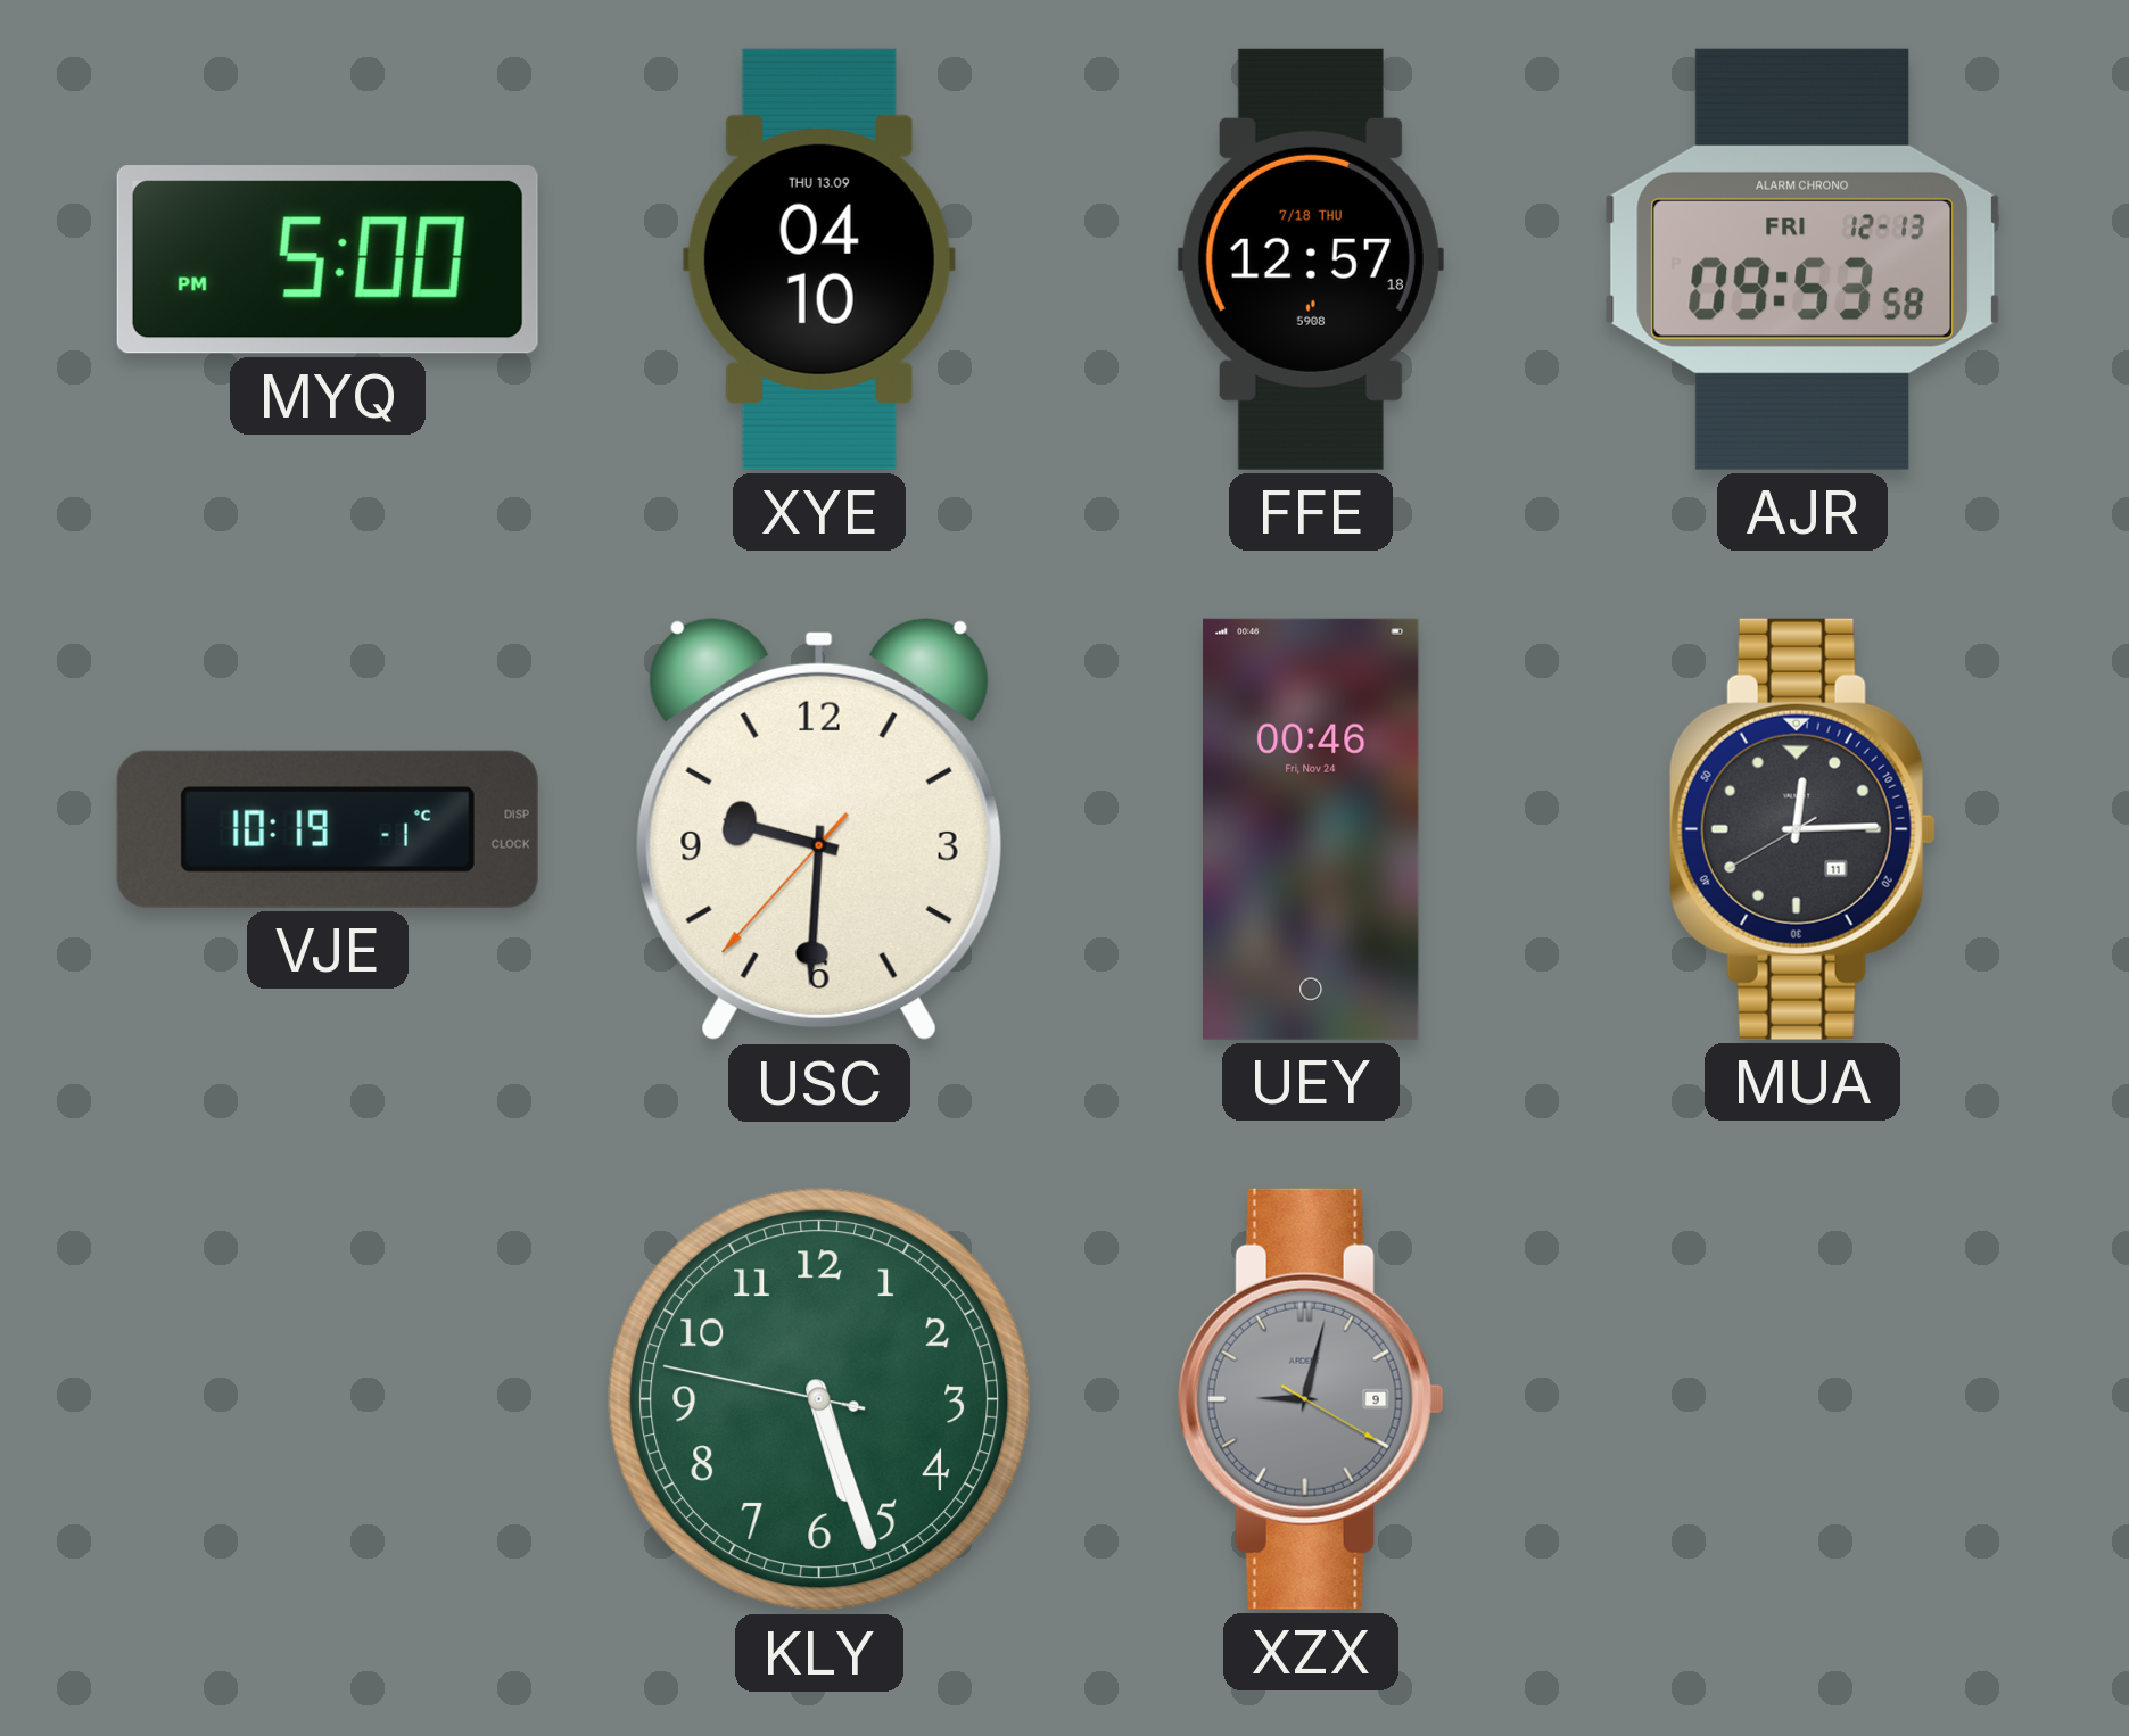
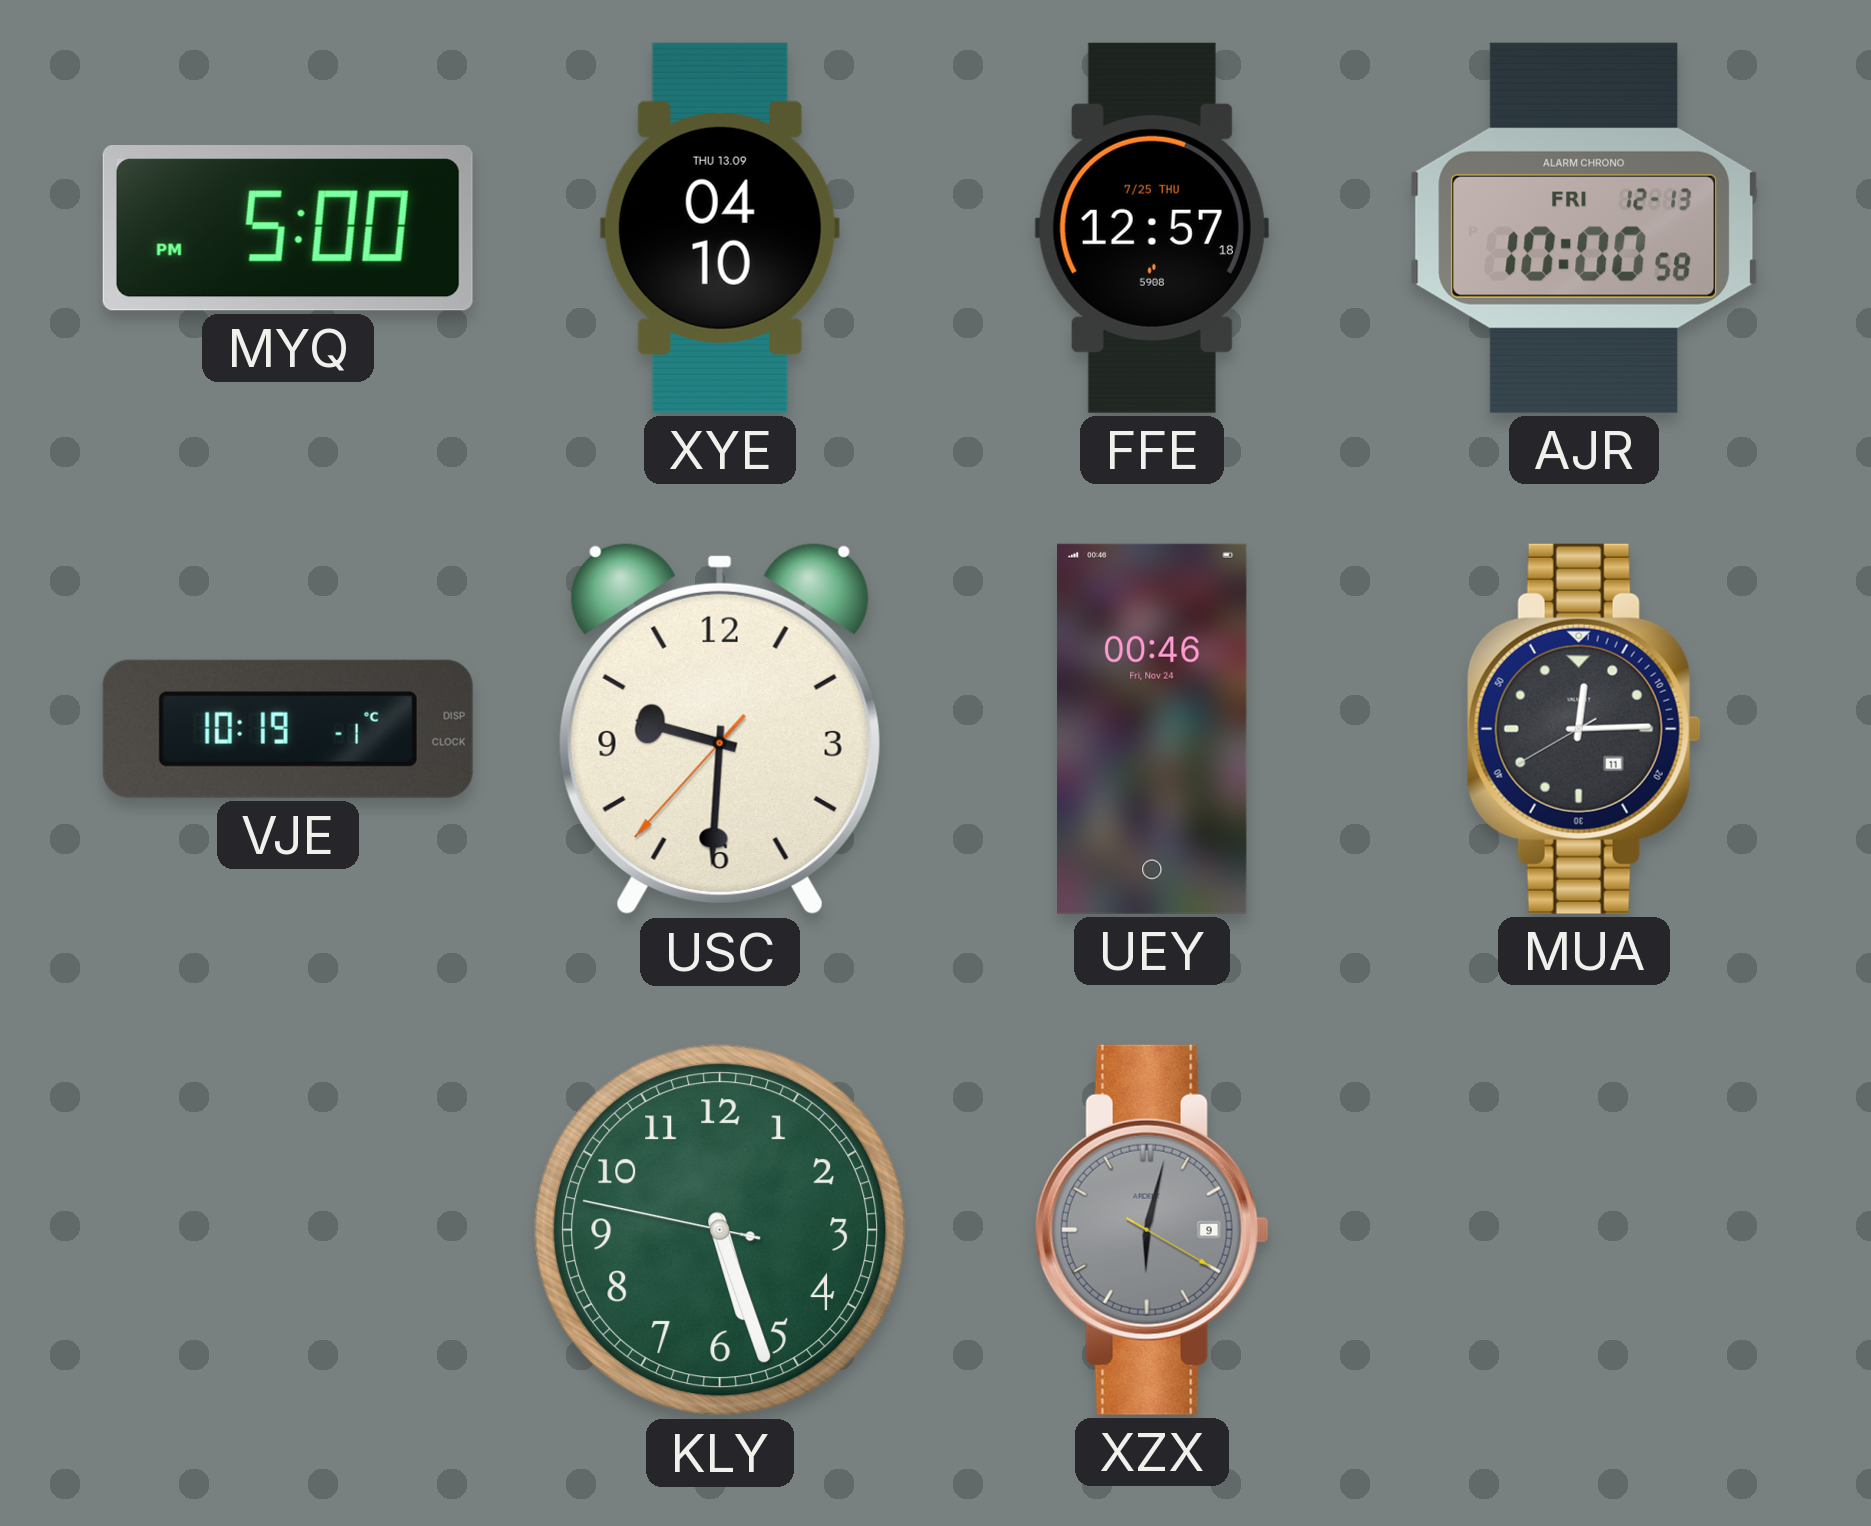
FFE date: 7/18 THU -> 7/25 THU
AJR: 09:53 -> 10:00
XZX: 9:02 -> 6:02
